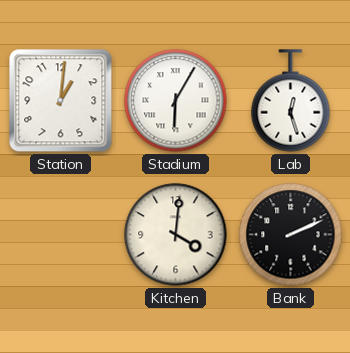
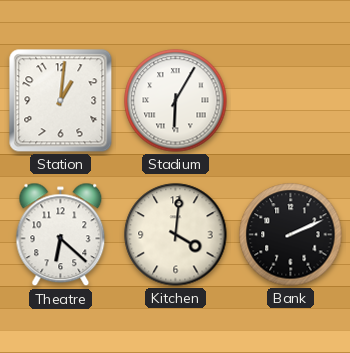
Lab: 12:27 -> none
Theatre: none -> 6:22
